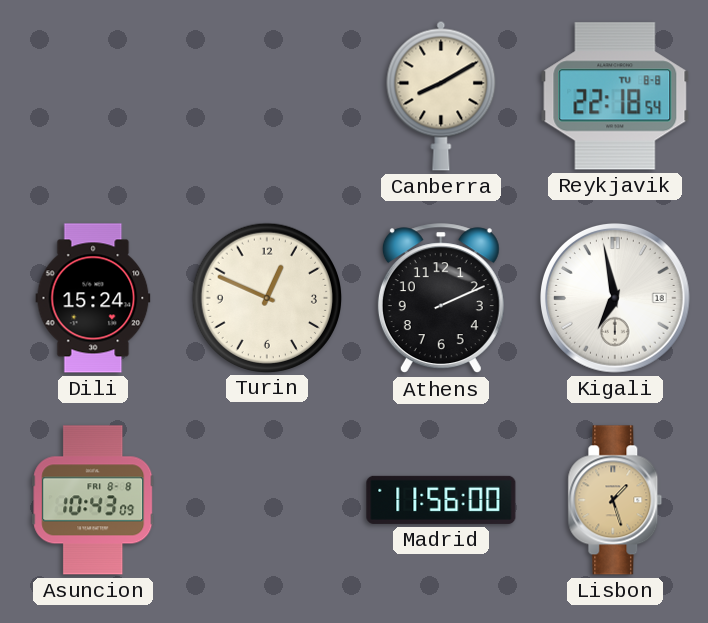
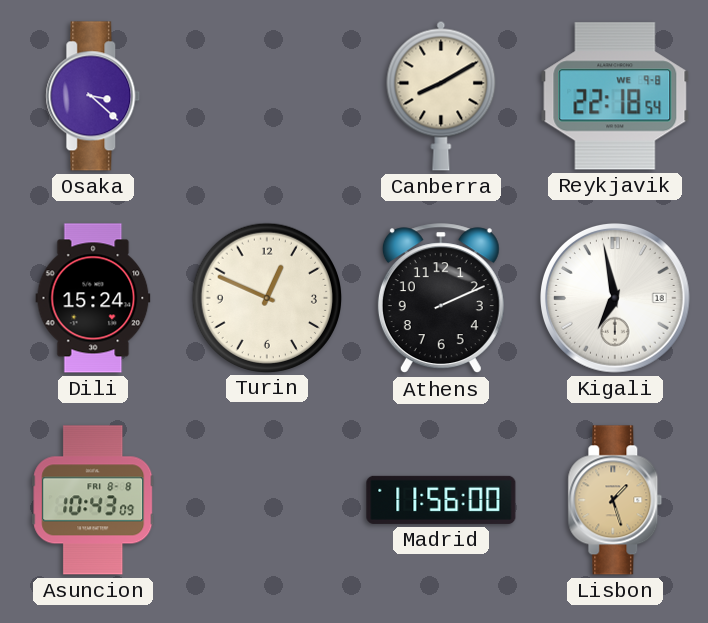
Osaka: none -> 3:22
Reykjavik date: TU 8-8 -> WE 9-8
